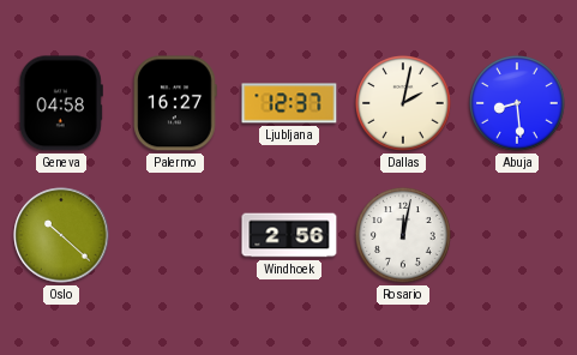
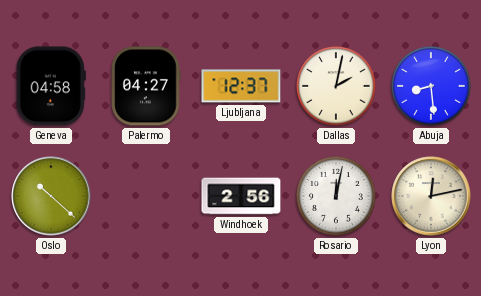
Palermo: 16:27 -> 04:27
Lyon: none -> 12:13
